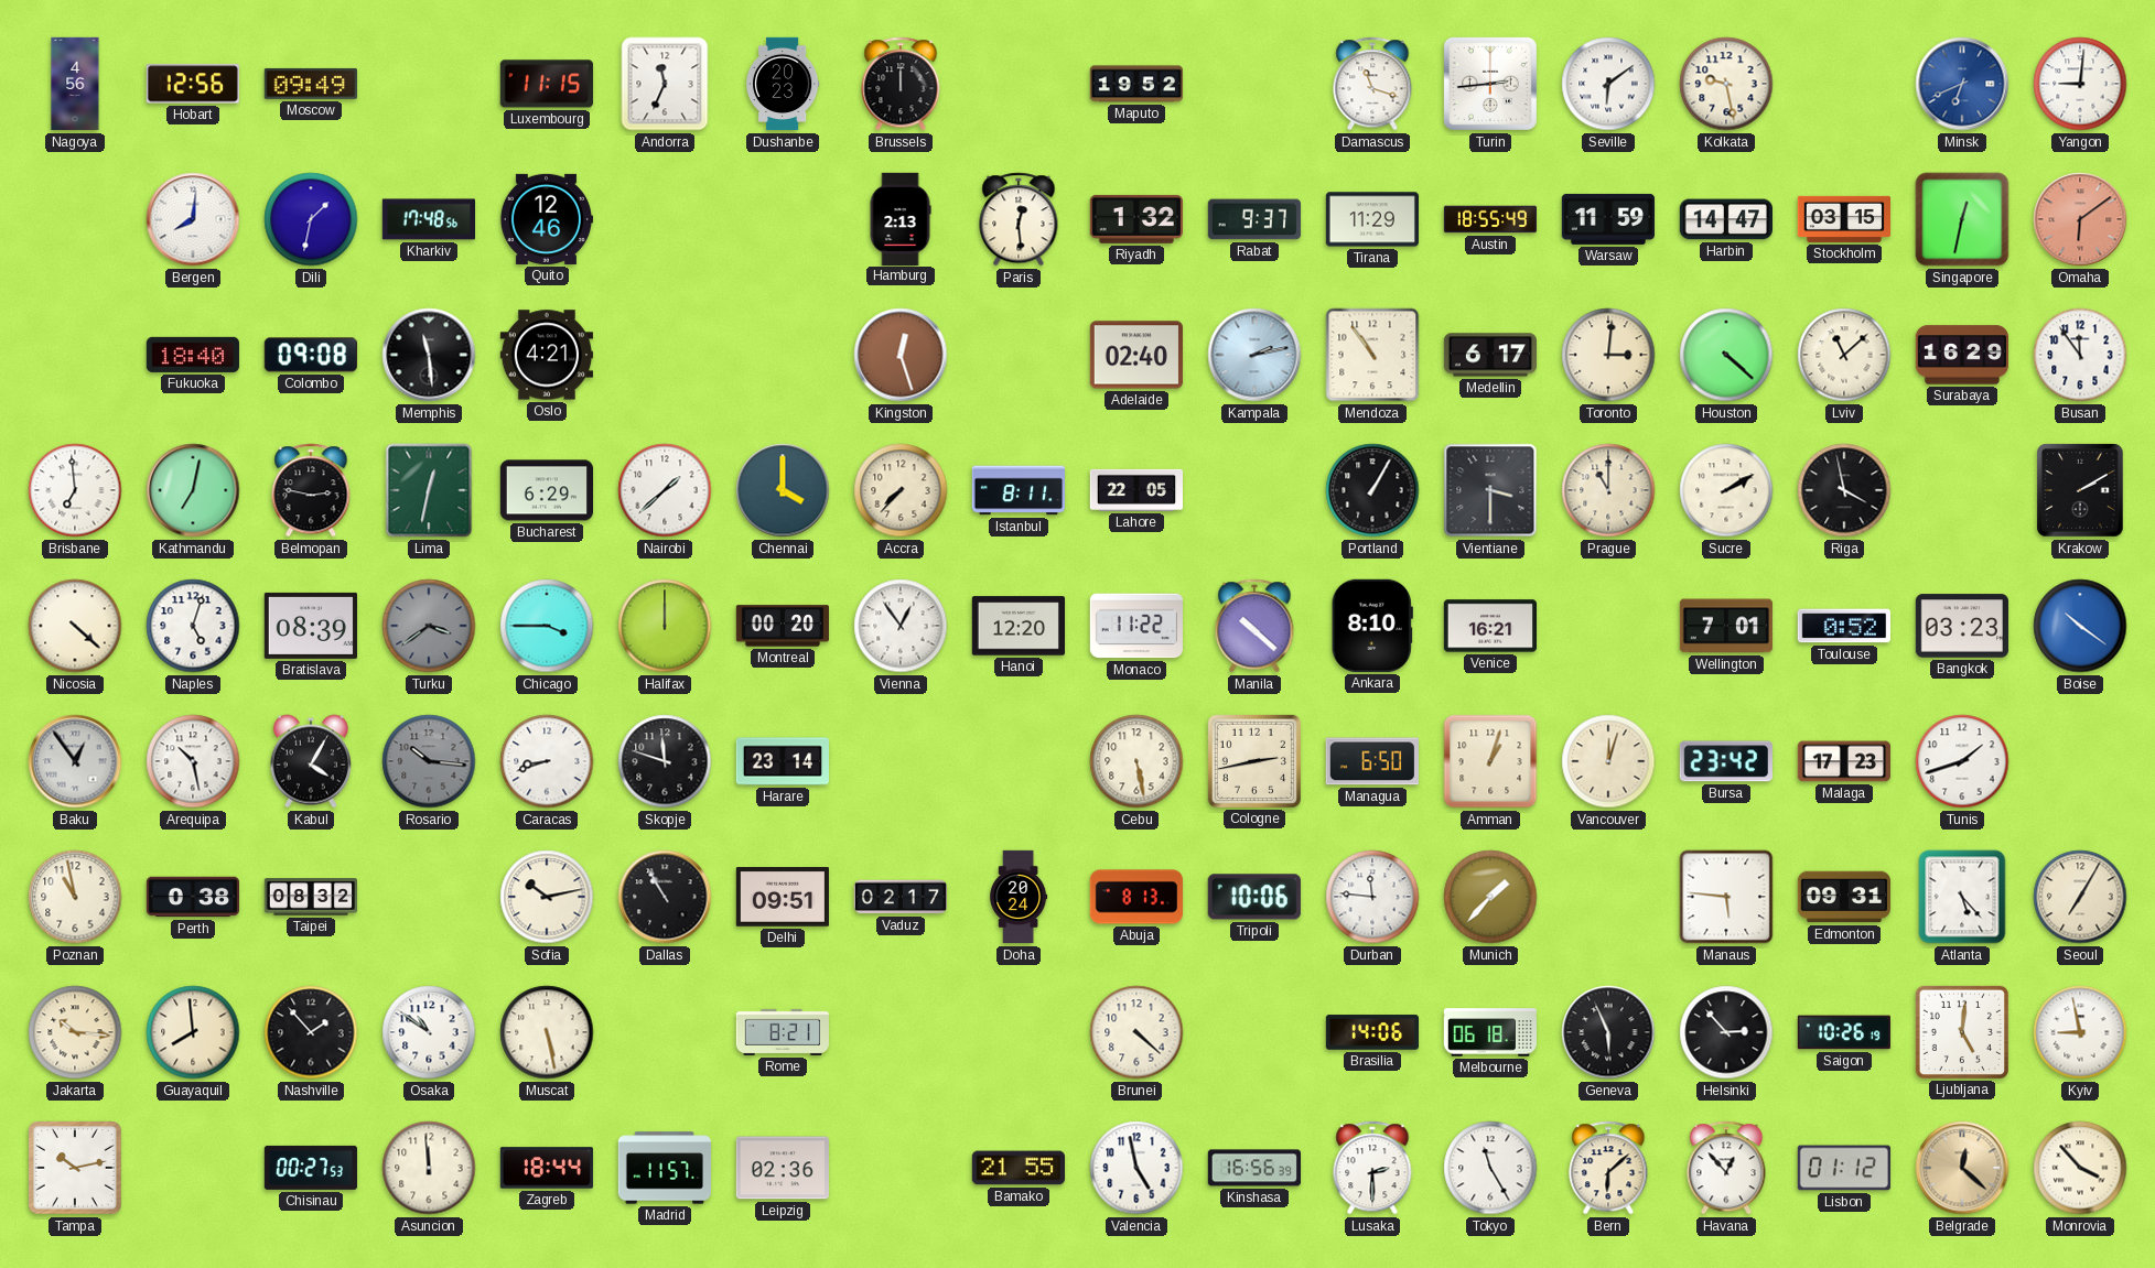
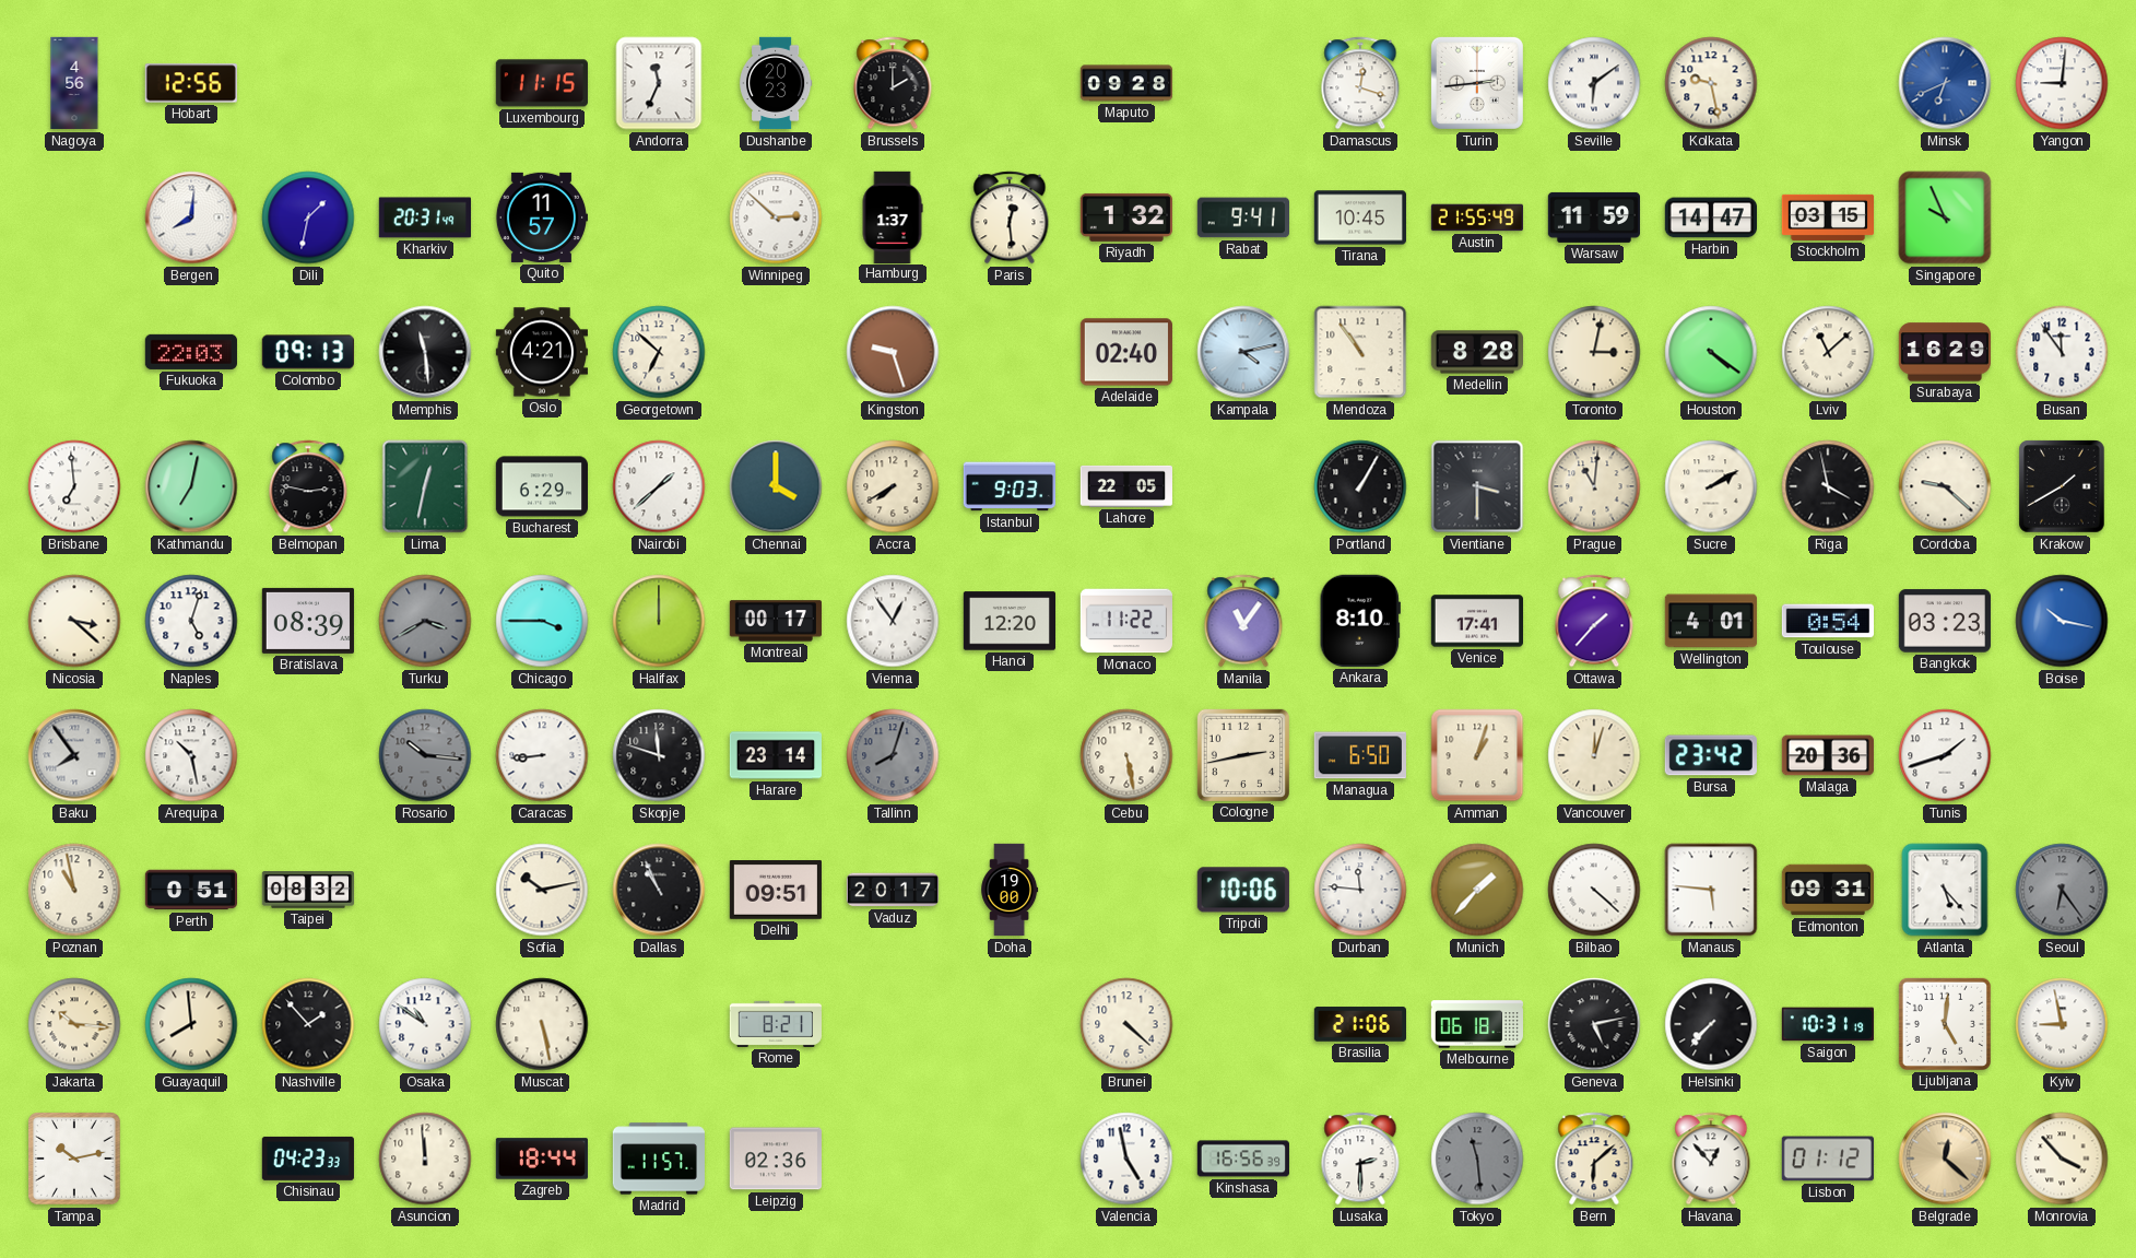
Moscow: 09:49 -> none
Brussels: 12:00 -> 2:00
Maputo: 19:52 -> 09:28
Damascus: 11:18 -> 12:18
Kharkiv: 17:48 -> 20:31
Quito: 12:46 -> 11:57
Winnipeg: none -> 2:52
Hamburg: 2:13 -> 1:37
Rabat: 9:37 -> 9:41
Tirana: 11:29 -> 10:45
Austin: 18:55 -> 21:55
Singapore: 12:32 -> 9:56
Omaha: 6:09 -> none
Fukuoka: 18:40 -> 22:03
Colombo: 09:08 -> 09:13
Georgetown: none -> 6:52
Kingston: 12:27 -> 9:27
Kampala: 2:13 -> 4:13
Medellin: 6:17 -> 8:28
Toronto: 3:01 -> 3:02
Houston: 4:22 -> 4:21
Accra: 7:37 -> 7:40
Istanbul: 8:11 -> 9:03
Prague: 11:00 -> 11:01
Cordoba: none -> 9:22
Krakow: 2:10 -> 1:40
Nicosia: 4:22 -> 3:22
Turku: 3:39 -> 3:40
Montreal: 00:20 -> 00:17
Manila: 10:22 -> 11:06
Venice: 16:21 -> 17:41
Ottawa: none -> 1:37
Wellington: 7:01 -> 4:01
Toulouse: 0:52 -> 0:54
Boise: 10:21 -> 10:17
Baku: 12:54 -> 7:54
Kabul: 4:05 -> none
Caracas: 8:42 -> 8:44
Tallinn: none -> 8:03
Malaga: 17:23 -> 20:36
Perth: 0:38 -> 0:51
Dallas: 10:55 -> 10:56
Vaduz: 02:17 -> 20:17
Doha: 20:24 -> 19:00
Abuja: 8:13 -> none
Bilbao: none -> 4:22
Seoul: 7:05 -> 6:24
Seoul dial: cream -> grey
Brasilia: 14:06 -> 21:06
Geneva: 5:56 -> 5:13
Helsinki: 2:53 -> 7:37
Saigon: 10:26 -> 10:31
Chisinau: 00:27 -> 04:23
Bamako: 21:55 -> none
Tokyo: 11:25 -> 11:29
Tokyo dial: white -> grey
